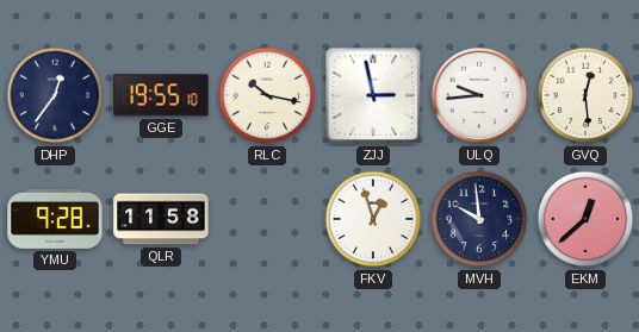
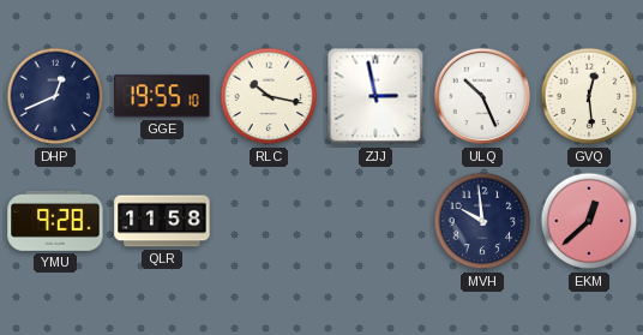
DHP: 12:36 -> 12:41
ULQ: 9:44 -> 10:26
FKV: 12:57 -> none
